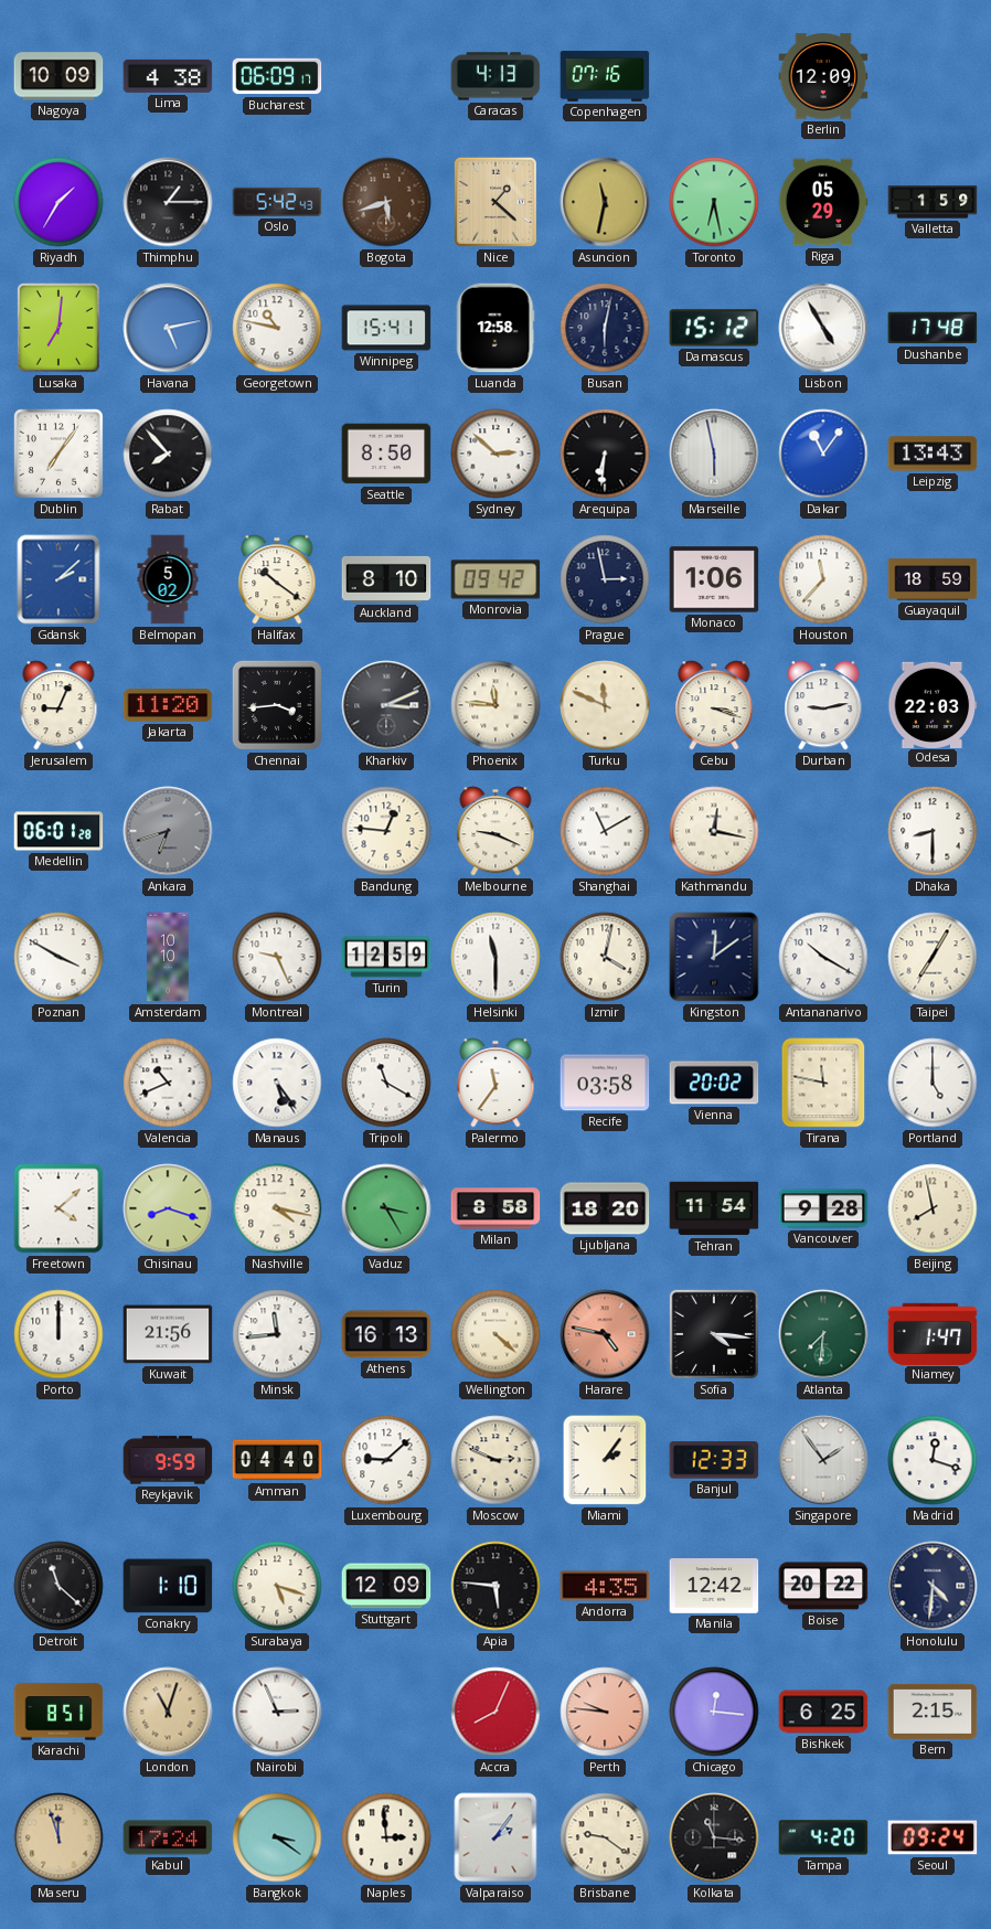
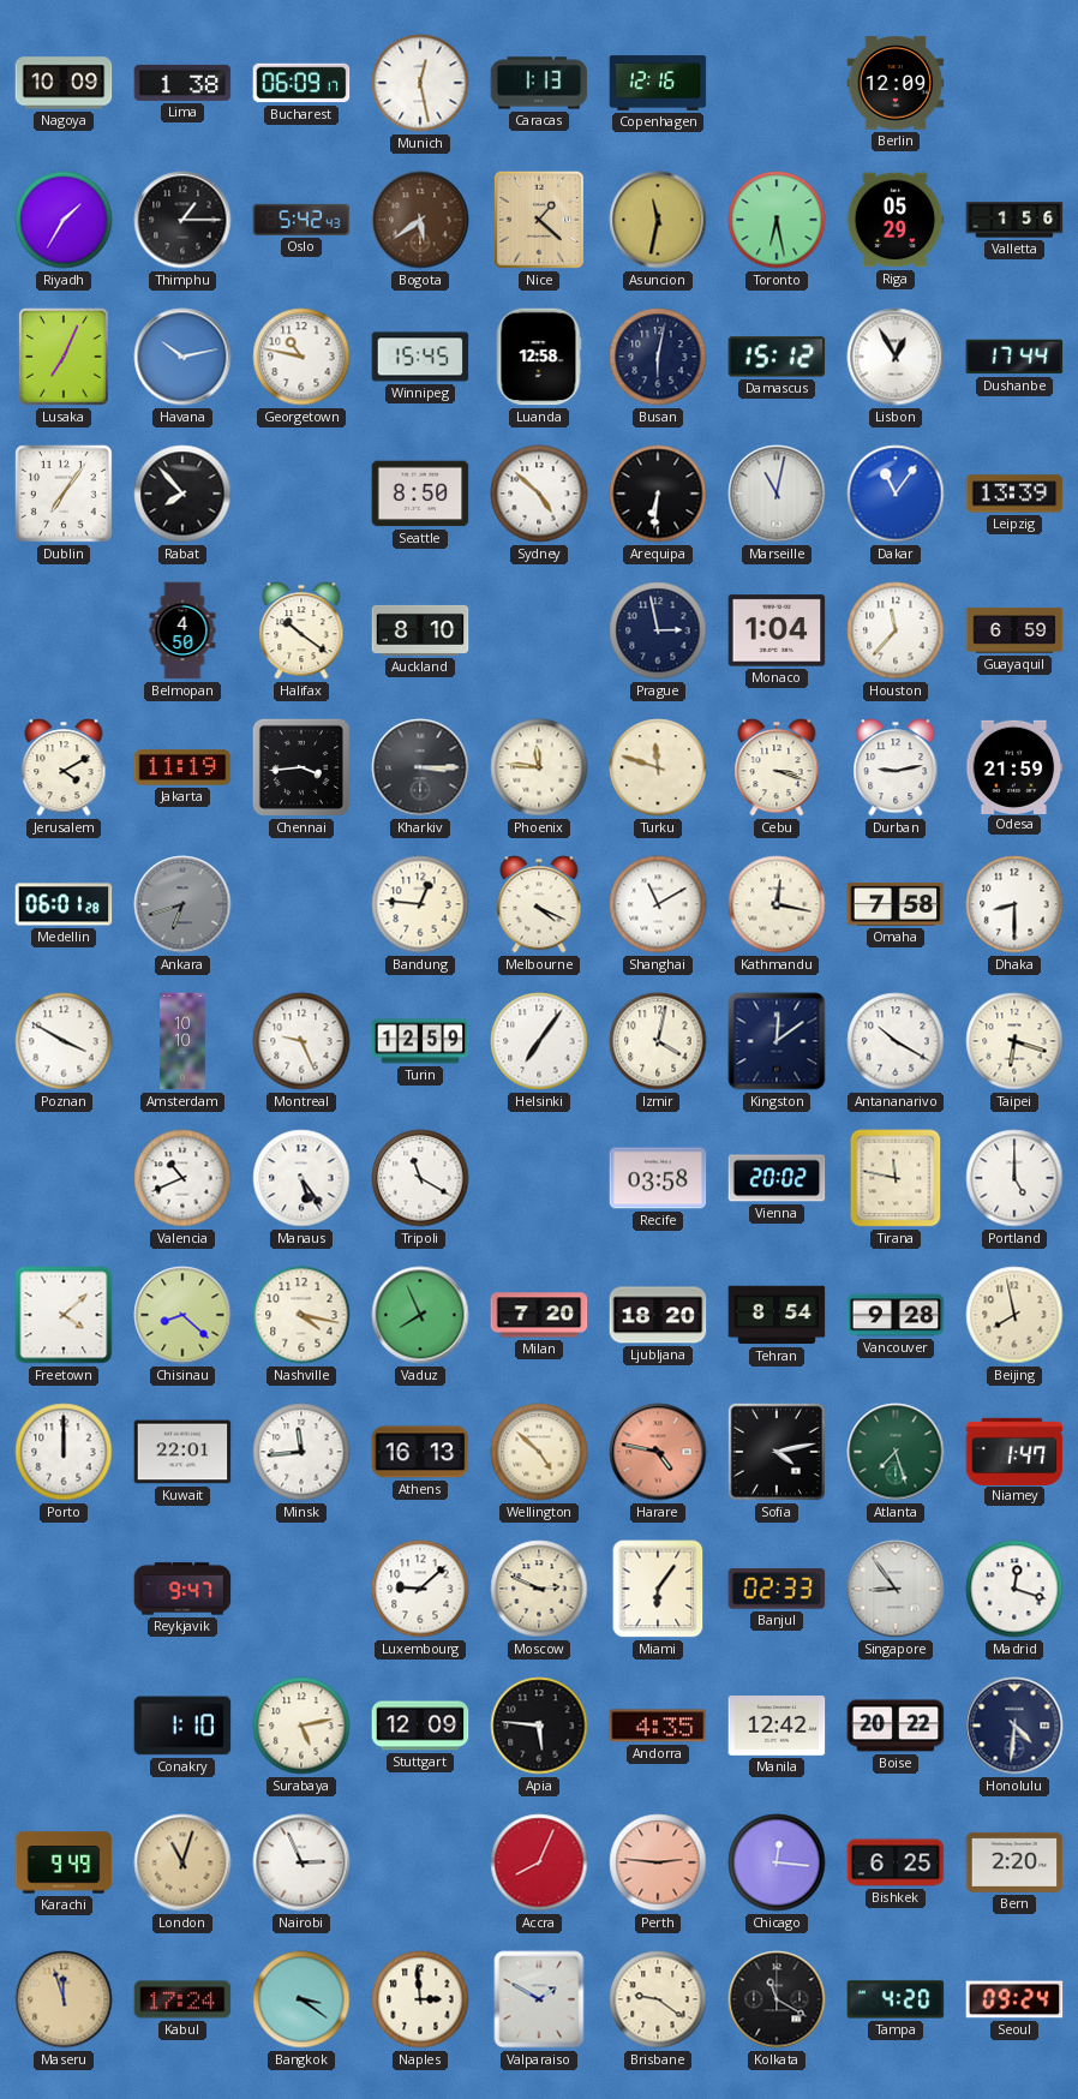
Lima: 4:38 -> 1:38
Munich: none -> 12:28
Caracas: 4:13 -> 1:13
Copenhagen: 07:16 -> 12:16
Bogota: 5:42 -> 5:39
Valletta: 1:59 -> 1:56
Lusaka: 7:01 -> 7:04
Havana: 5:13 -> 10:13
Winnipeg: 15:41 -> 15:45
Lisbon: 4:55 -> 12:55
Dushanbe: 17:48 -> 17:44
Sydney: 2:52 -> 4:52
Marseille: 5:58 -> 11:02
Leipzig: 13:43 -> 13:39
Gdansk: 2:08 -> none
Belmopan: 5:02 -> 4:50
Monrovia: 09:42 -> none
Monaco: 1:06 -> 1:04
Guayaquil: 18:59 -> 6:59
Jerusalem: 9:04 -> 4:10
Jakarta: 11:20 -> 11:19
Kharkiv: 3:11 -> 3:15
Turku: 11:49 -> 11:48
Odesa: 22:03 -> 21:59
Melbourne: 9:19 -> 4:19
Omaha: none -> 7:58
Helsinki: 11:30 -> 7:06
Taipei: 7:05 -> 6:18
Palermo: 11:36 -> none
Chisinau: 8:18 -> 8:22
Vaduz: 3:25 -> 7:56
Milan: 8:58 -> 7:20
Tehran: 11:54 -> 8:54
Kuwait: 21:56 -> 22:01
Wellington: 4:22 -> 4:52
Sofia: 4:16 -> 4:13
Atlanta: 7:31 -> 7:27
Reykjavik: 9:59 -> 9:47
Amman: 04:40 -> none
Miami: 2:06 -> 6:06
Banjul: 12:33 -> 02:33
Singapore: 1:54 -> 8:54
Detroit: 11:22 -> none
Surabaya: 5:18 -> 5:13
Karachi: 8:51 -> 9:49
Perth: 9:46 -> 2:46
Bern: 2:15 -> 2:20
Valparaiso: 2:06 -> 1:50
Kolkata: 11:16 -> 11:20
